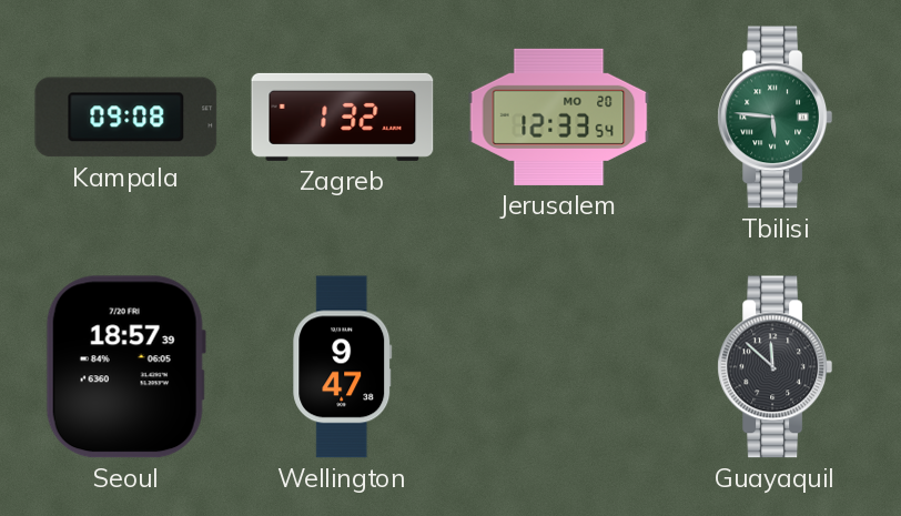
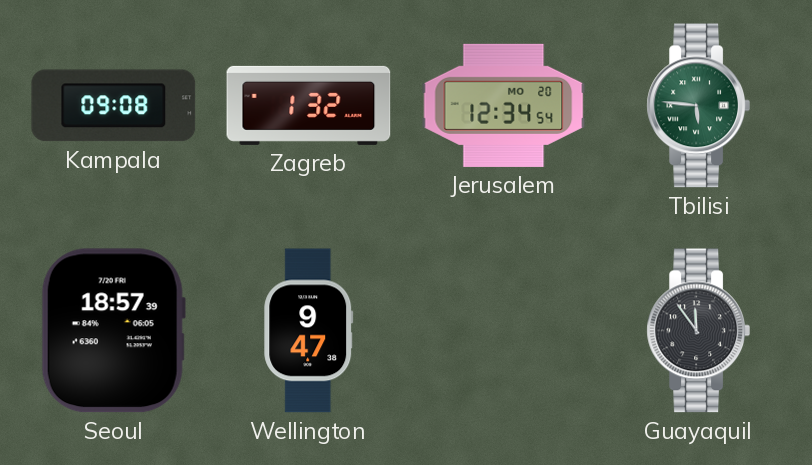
Jerusalem: 12:33 -> 12:34
Guayaquil: 11:52 -> 11:54
